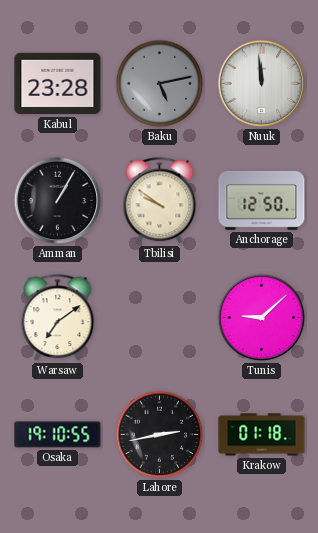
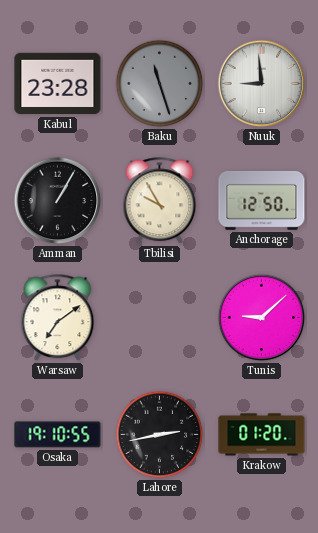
Baku: 5:13 -> 11:27
Nuuk: 11:59 -> 8:59
Tbilisi: 9:51 -> 9:55
Krakow: 01:18 -> 01:20
